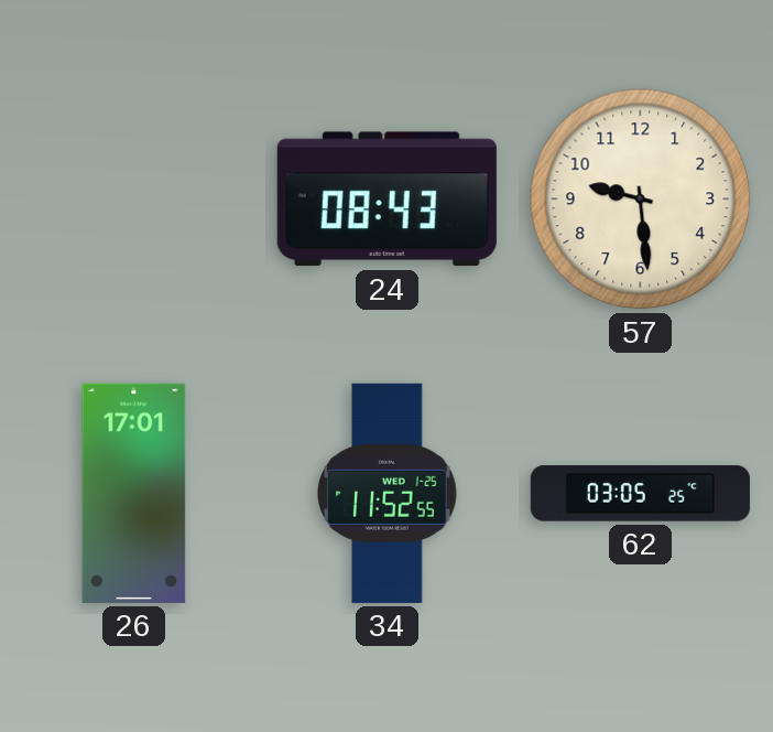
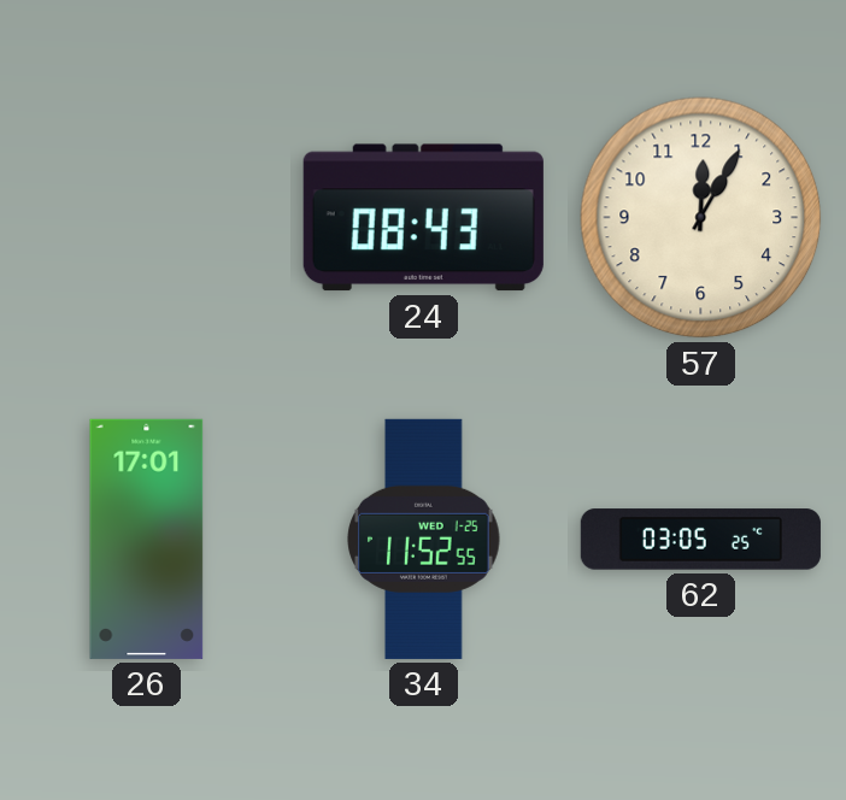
57: 9:29 -> 12:05
